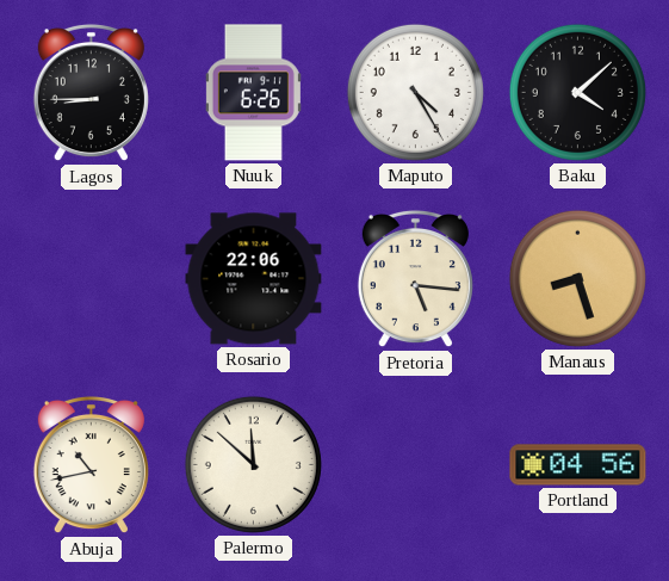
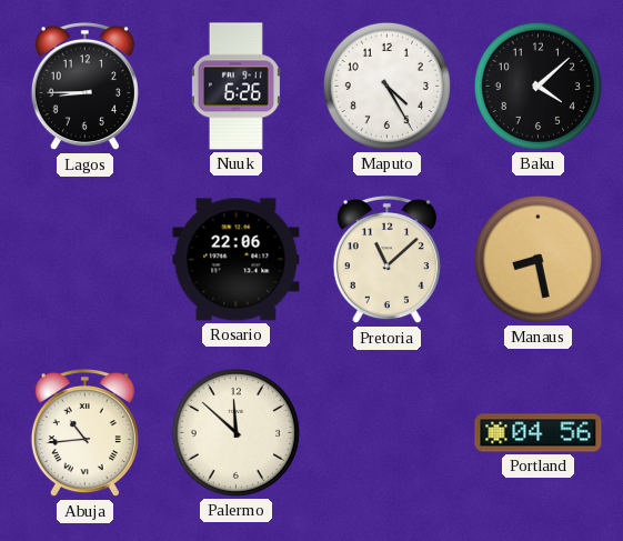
Pretoria: 5:16 -> 11:08
Manaus: 8:27 -> 8:28
Abuja: 10:43 -> 10:44
